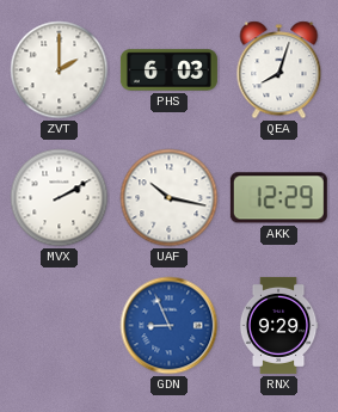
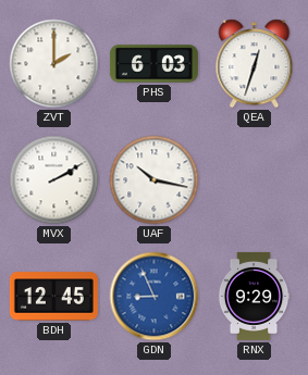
QEA: 8:03 -> 12:33
AKK: 12:29 -> none
BDH: none -> 12:45
